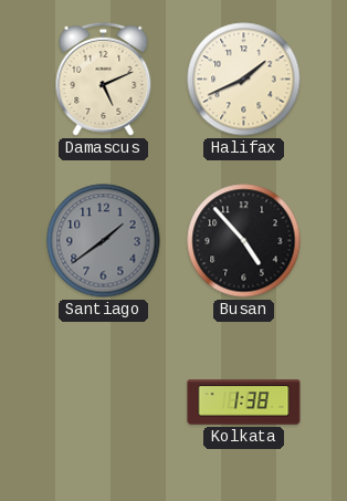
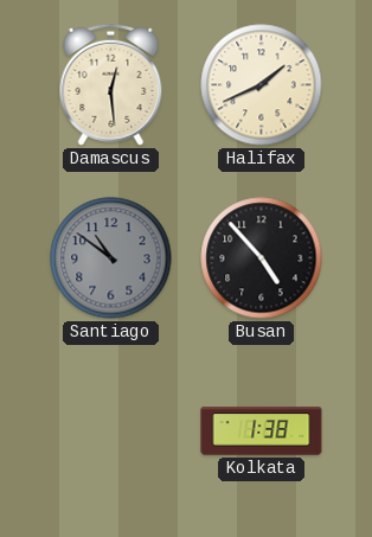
Damascus: 5:11 -> 12:29
Santiago: 1:39 -> 10:51
